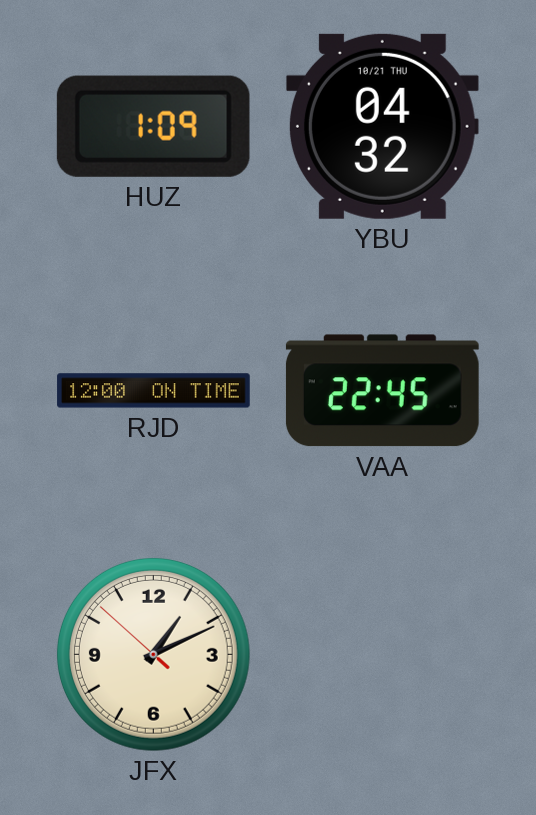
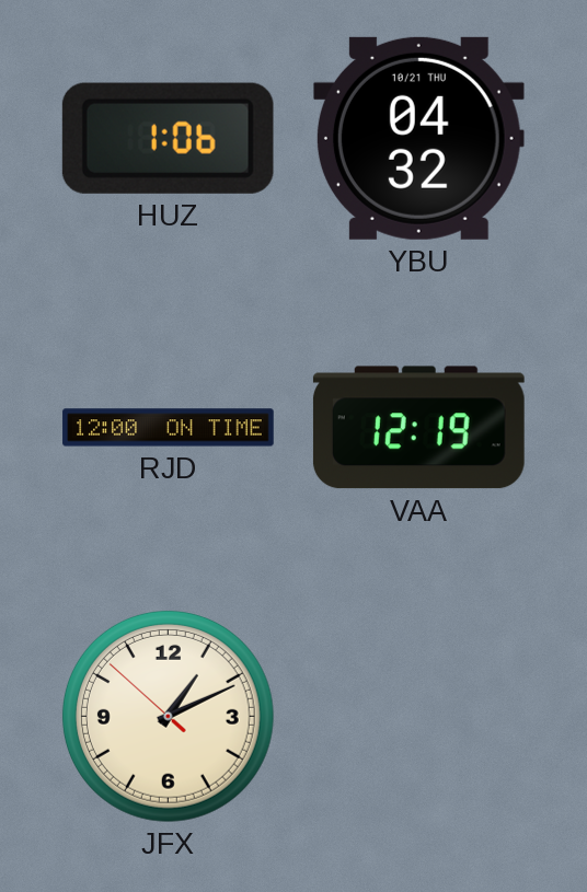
HUZ: 1:09 -> 1:06
VAA: 22:45 -> 12:19
